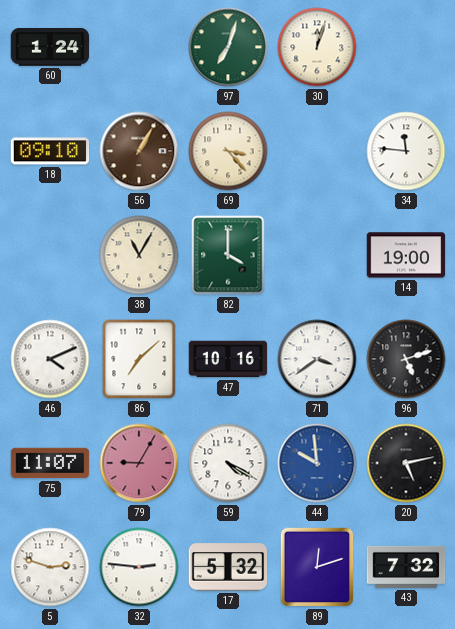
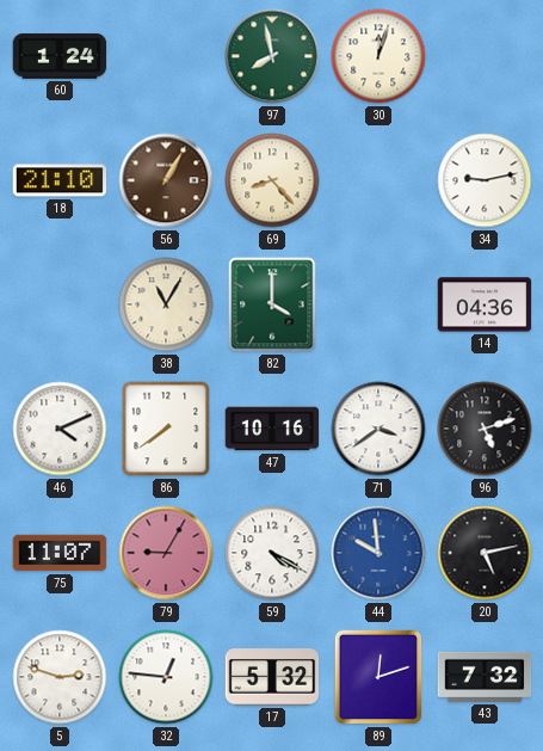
97: 7:03 -> 7:58
18: 09:10 -> 21:10
69: 3:23 -> 8:23
34: 11:46 -> 9:13
14: 19:00 -> 04:36
86: 7:08 -> 7:39
32: 2:46 -> 12:46
